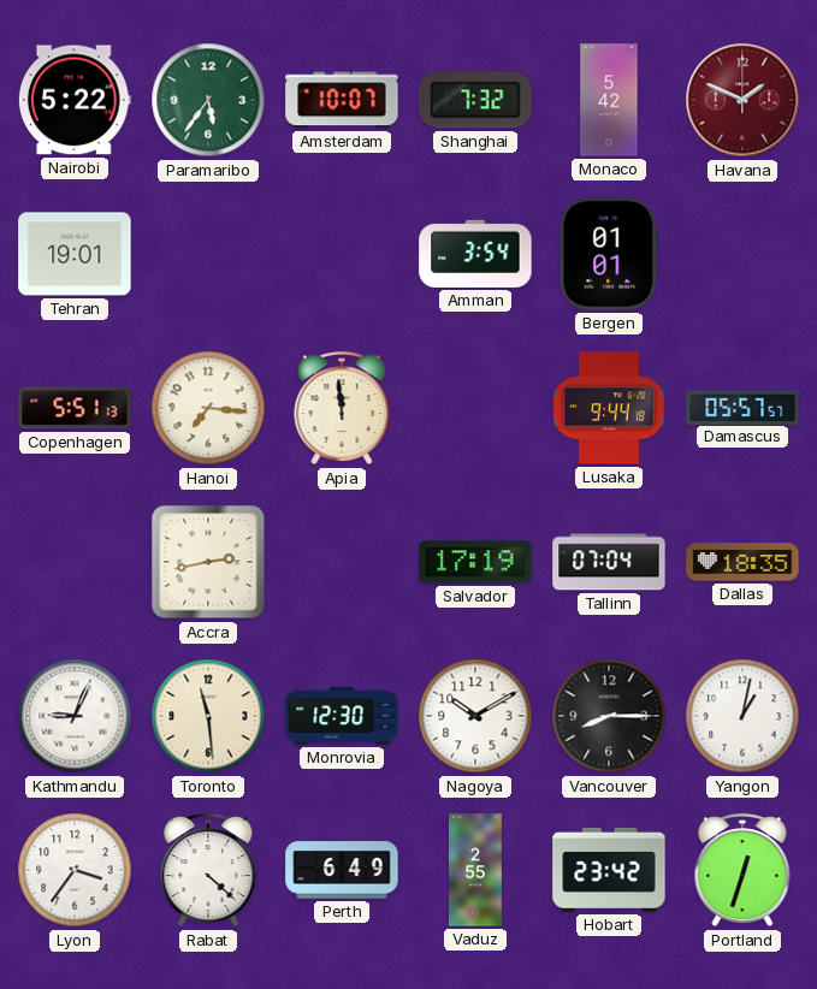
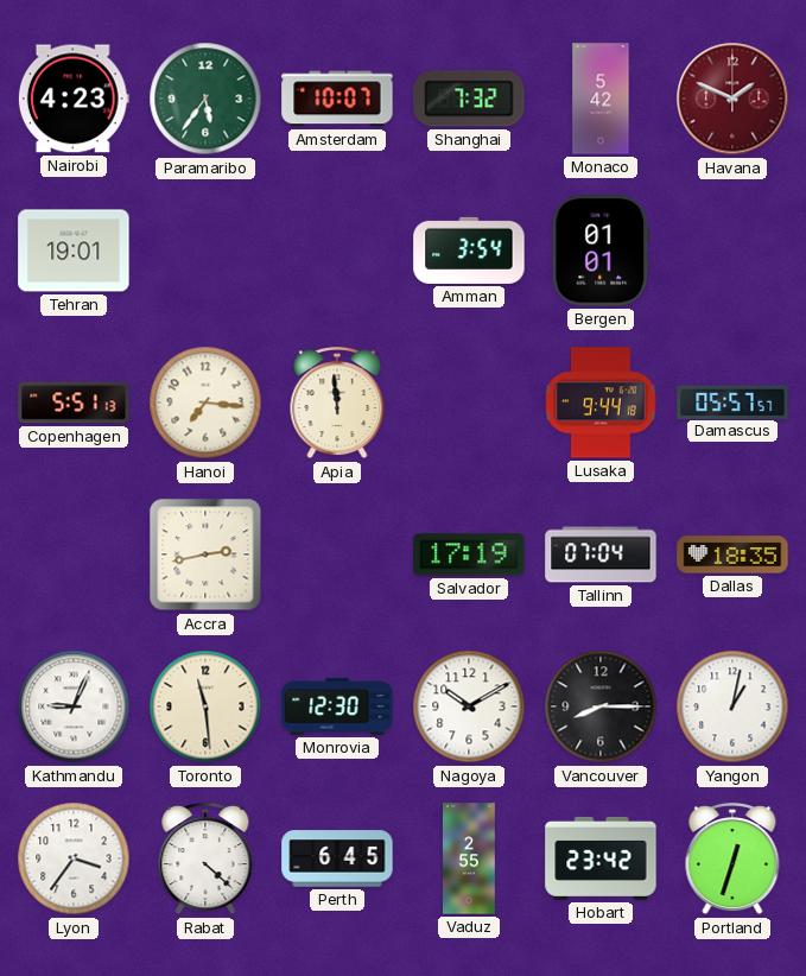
Nairobi: 5:22 -> 4:23
Perth: 6:49 -> 6:45
